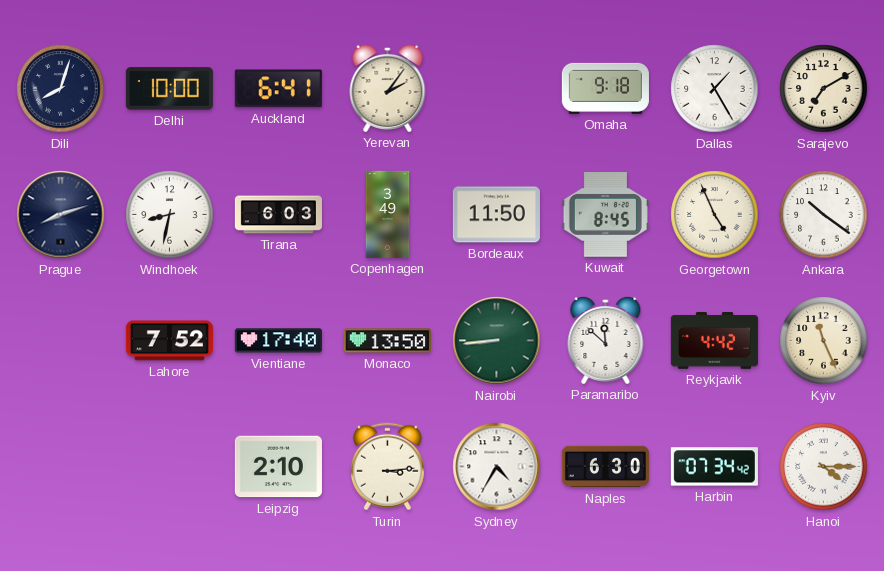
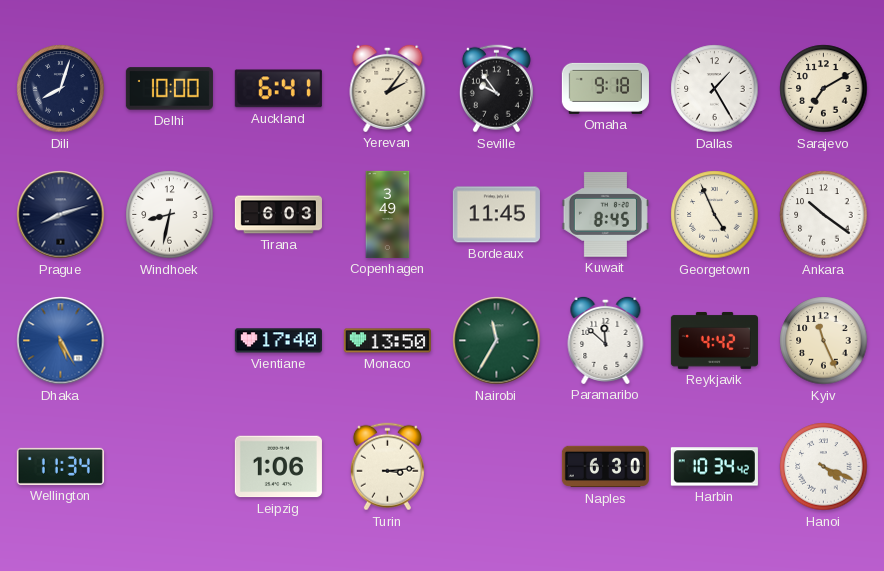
Seville: none -> 9:54
Bordeaux: 11:50 -> 11:45
Dhaka: none -> 5:25
Lahore: 7:52 -> none
Nairobi: 8:44 -> 11:35
Wellington: none -> 11:34
Leipzig: 2:10 -> 1:06
Sydney: 4:35 -> none
Harbin: 07:34 -> 10:34
Hanoi: 4:15 -> 4:19
